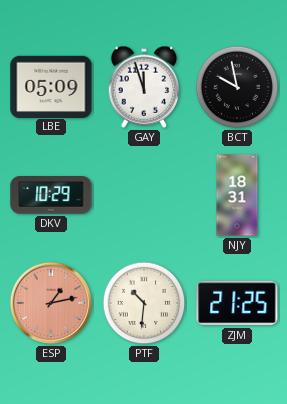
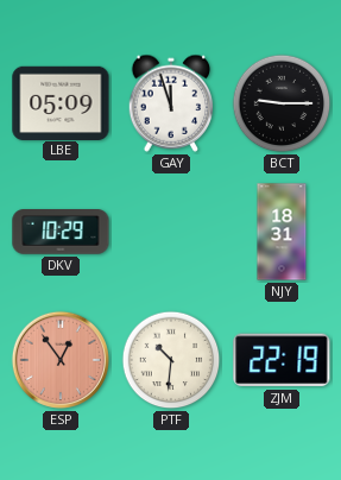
BCT: 9:58 -> 9:15
ESP: 1:13 -> 12:54
ZJM: 21:25 -> 22:19
